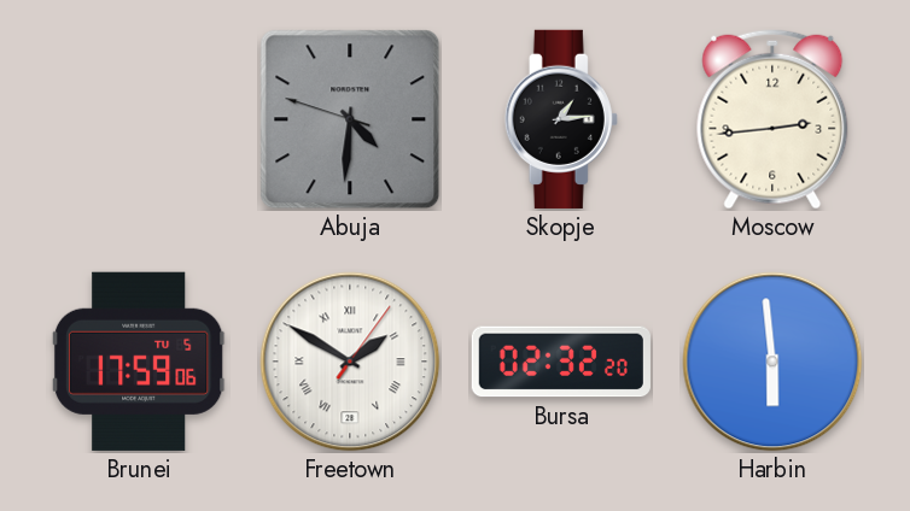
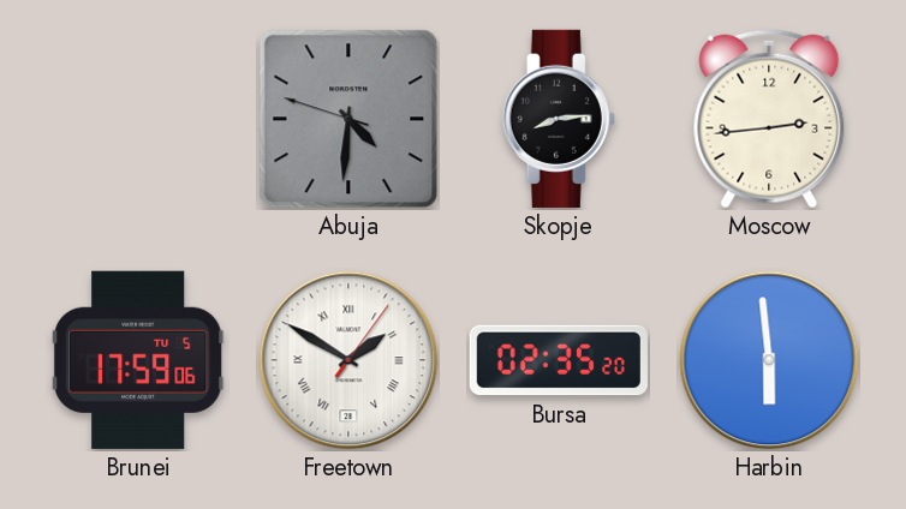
Skopje: 1:14 -> 8:14
Bursa: 02:32 -> 02:35
